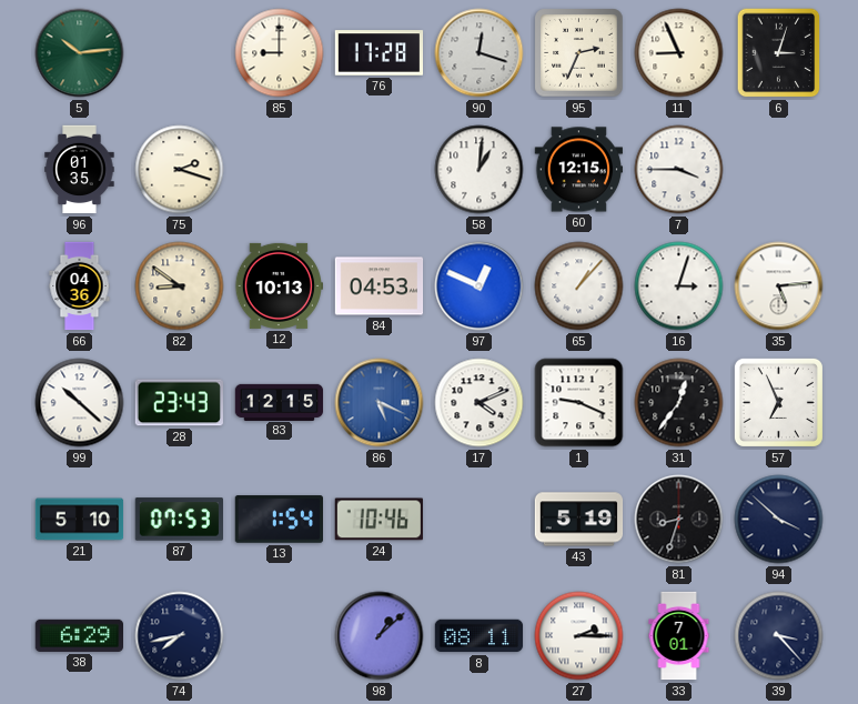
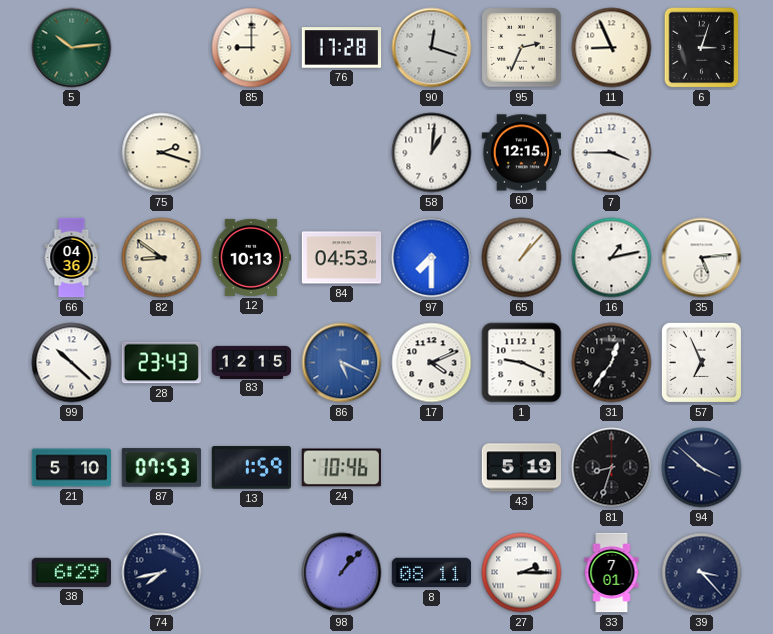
96: 01:35 -> none
97: 12:49 -> 7:30
16: 3:03 -> 1:13
13: 1:54 -> 1:59
98: 1:08 -> 1:07
